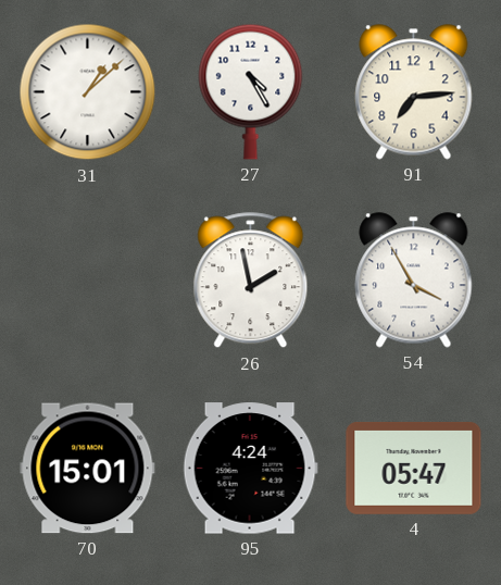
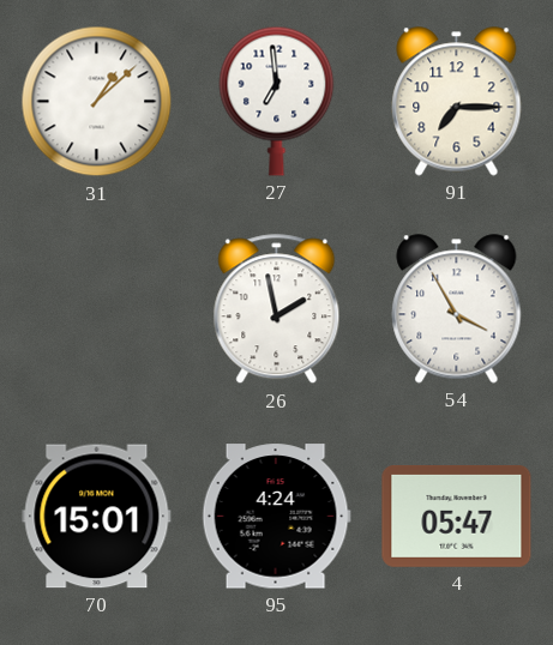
27: 4:25 -> 6:59
91: 7:14 -> 7:15
